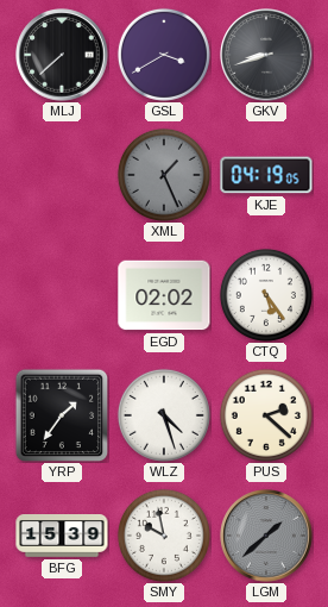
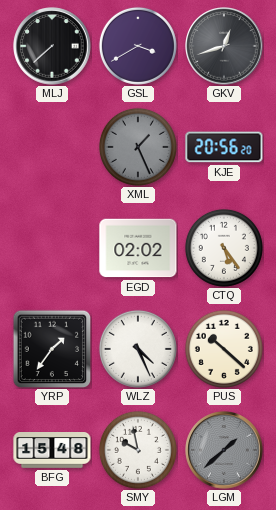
GKV: 8:42 -> 12:42
KJE: 04:19 -> 20:56
WLZ: 4:27 -> 4:26
PUS: 2:22 -> 10:22
BFG: 15:39 -> 15:48
